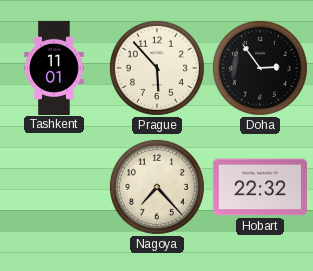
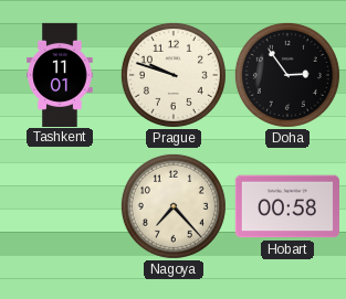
Prague: 5:53 -> 9:48
Hobart: 22:32 -> 00:58
